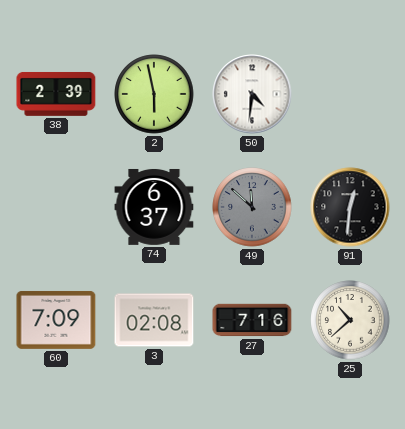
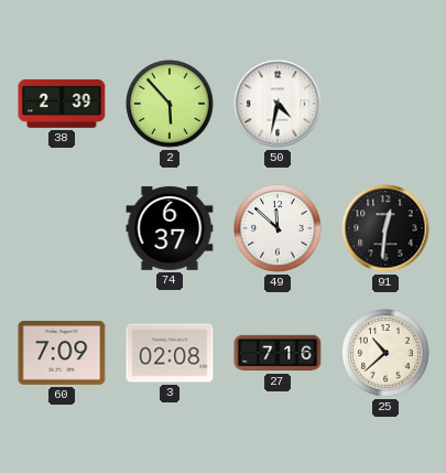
2: 5:58 -> 5:53
50: 4:31 -> 4:32
49 dial: grey -> white
